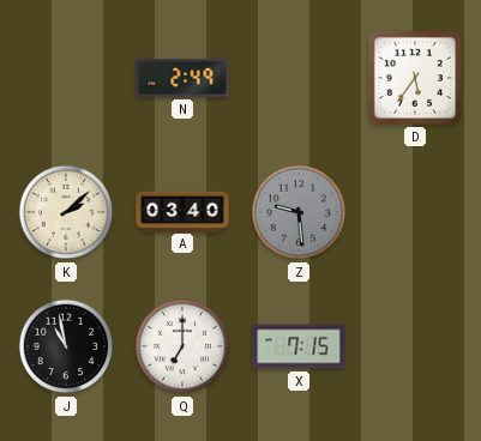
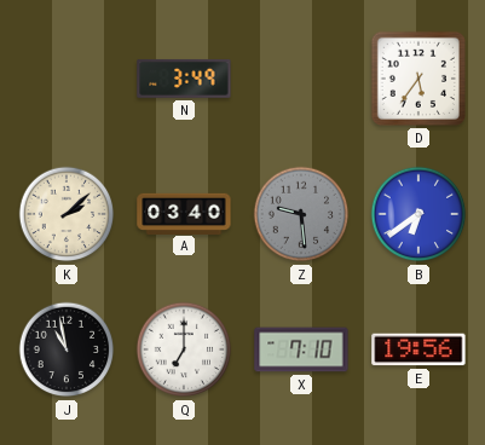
N: 2:49 -> 3:49
B: none -> 6:39
X: 7:15 -> 7:10
E: none -> 19:56
